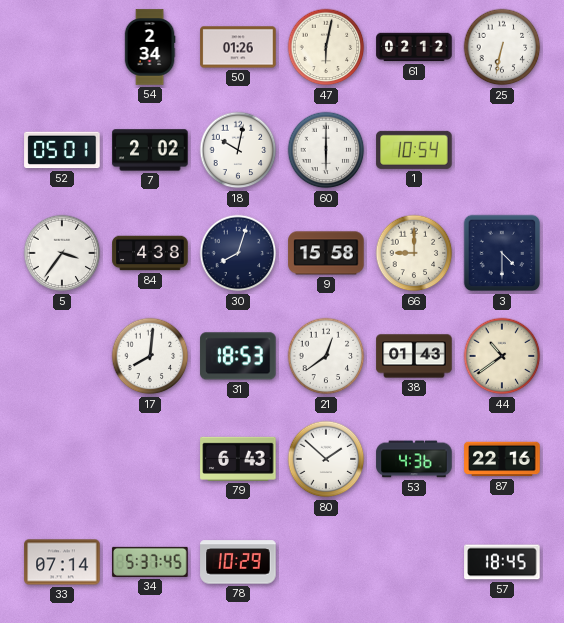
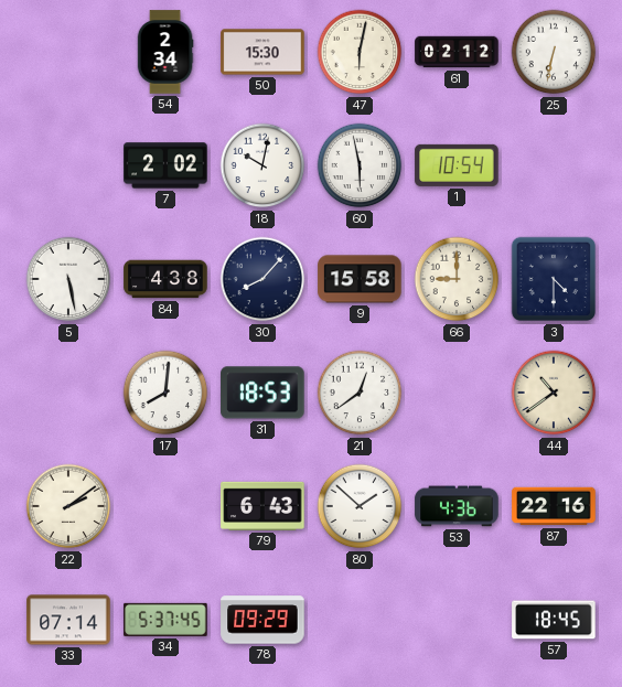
50: 01:26 -> 15:30
52: 05:01 -> none
60: 6:00 -> 5:58
5: 3:36 -> 5:28
30: 8:03 -> 8:07
38: 01:43 -> none
22: none -> 2:09
78: 10:29 -> 09:29
